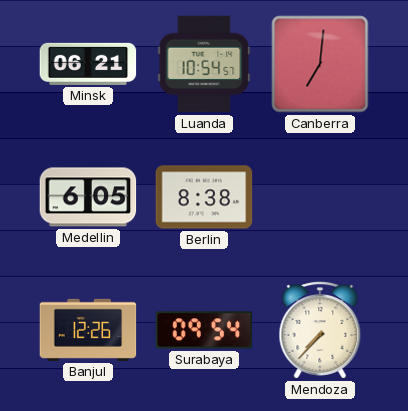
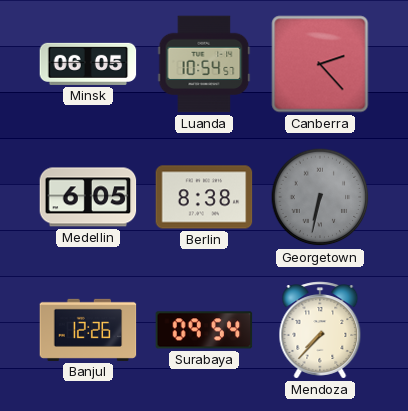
Minsk: 06:21 -> 06:05
Canberra: 7:01 -> 2:23
Georgetown: none -> 6:32
